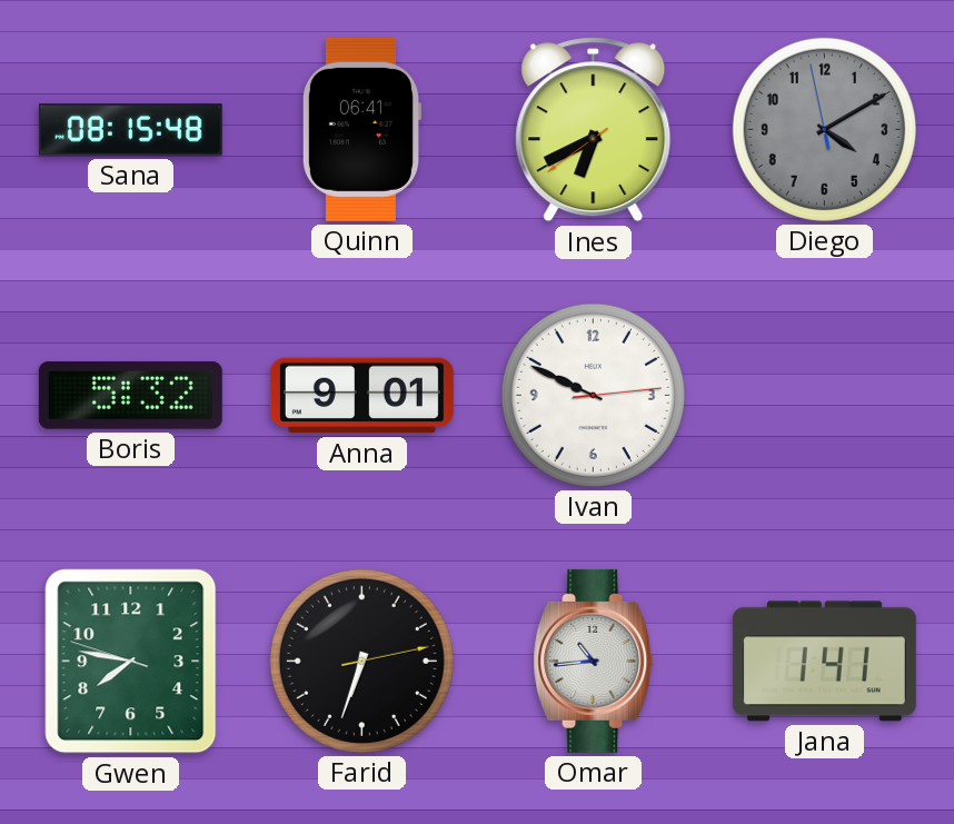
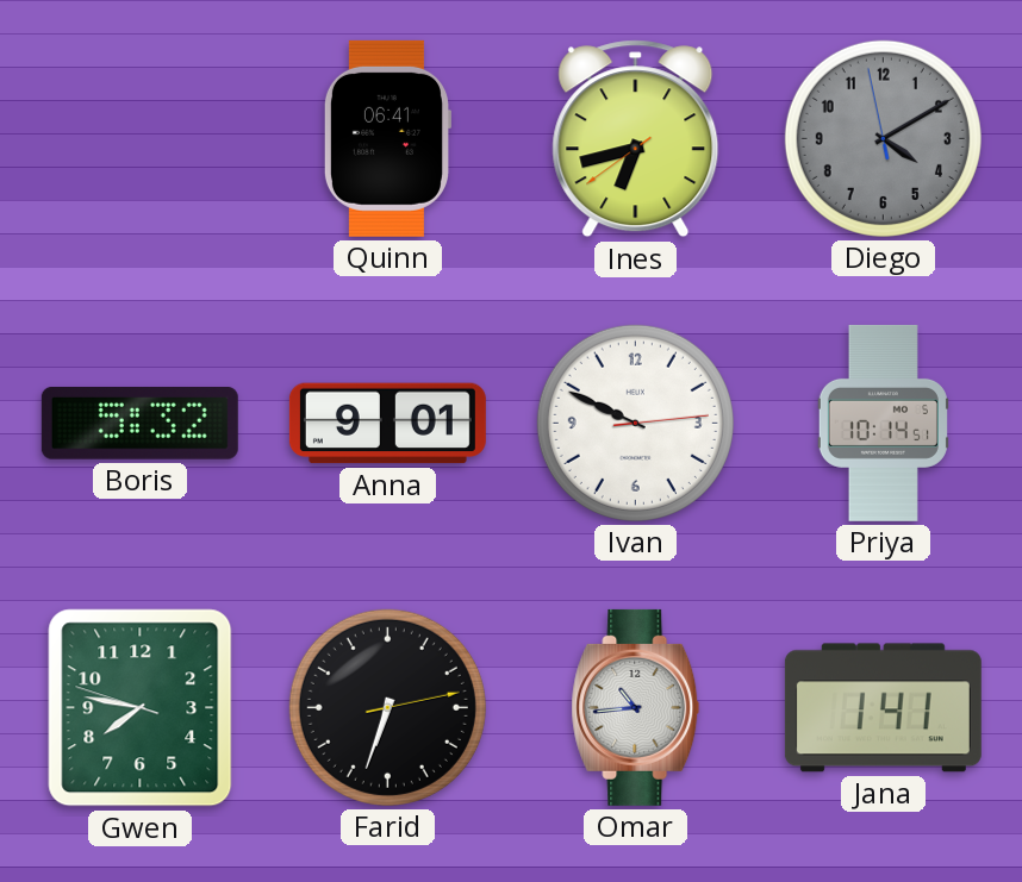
Sana: 08:15 -> none
Ines: 6:40 -> 6:42
Priya: none -> 10:14
